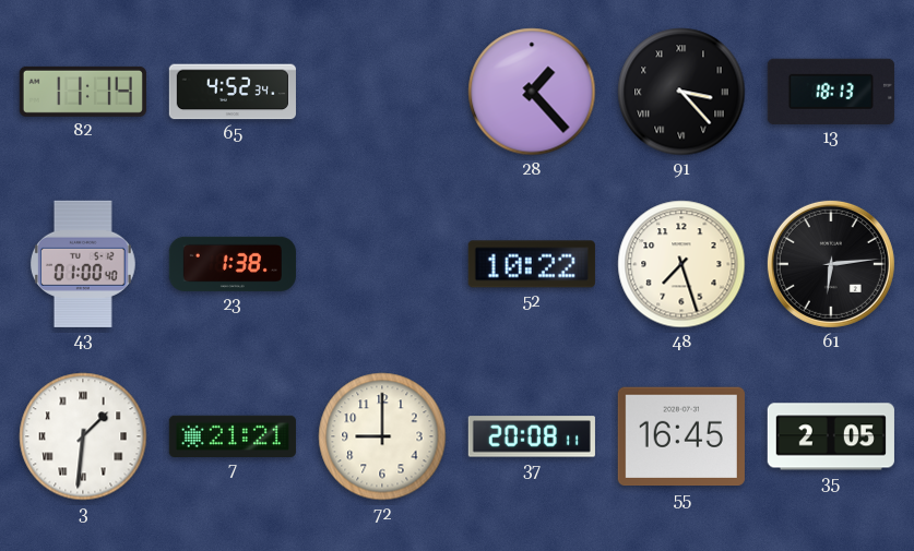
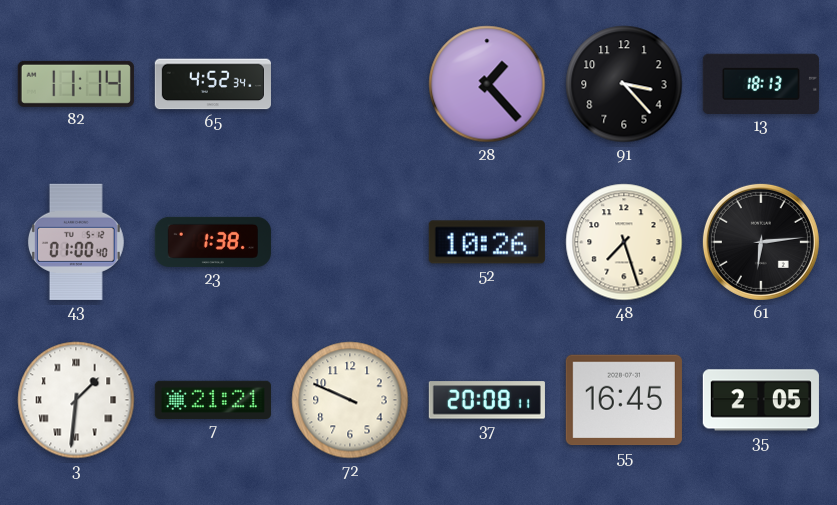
91 numerals: Roman -> Arabic
52: 10:22 -> 10:26
72: 9:00 -> 9:49
